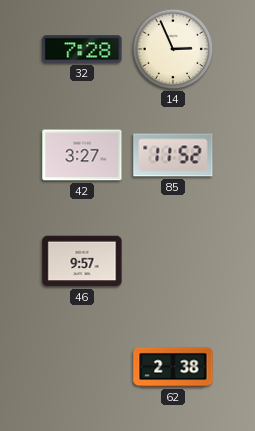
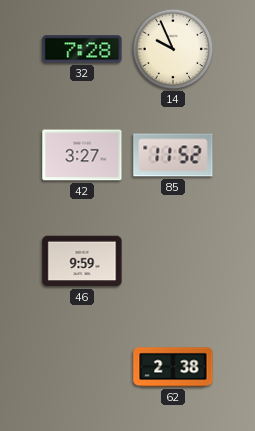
14: 2:56 -> 9:56
46: 9:57 -> 9:59
